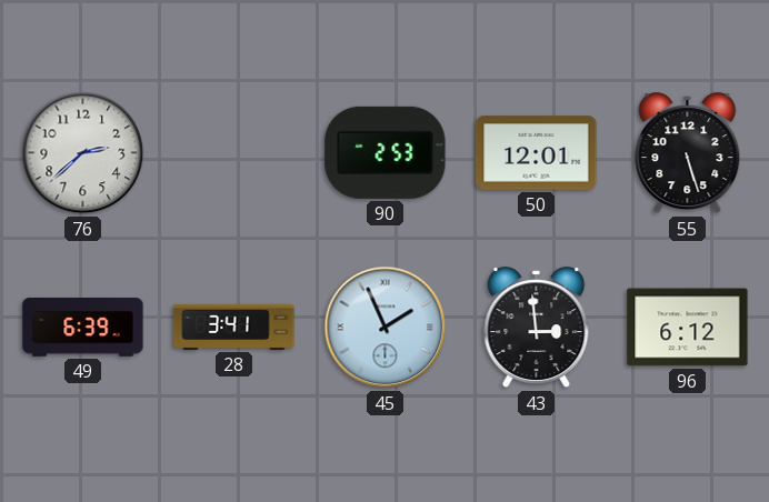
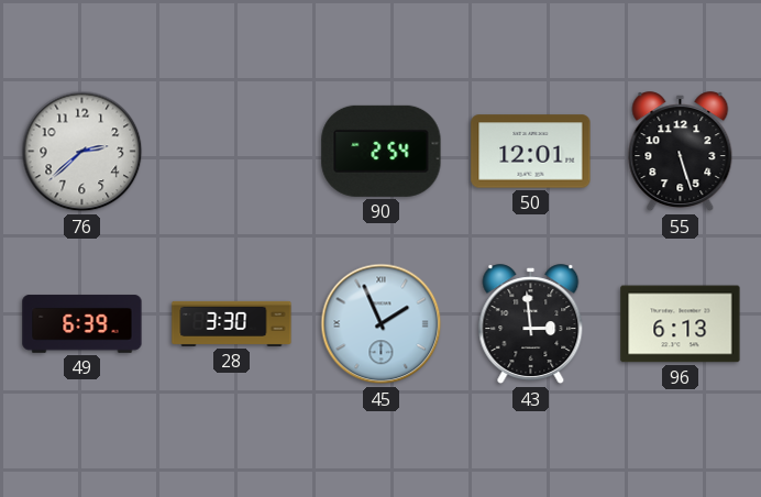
90: 2:53 -> 2:54
28: 3:41 -> 3:30
96: 6:12 -> 6:13
